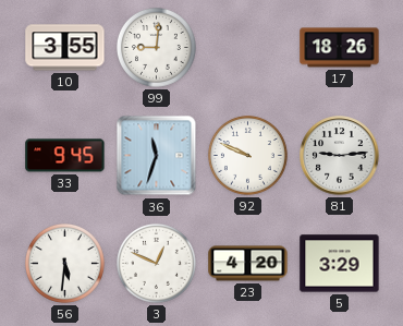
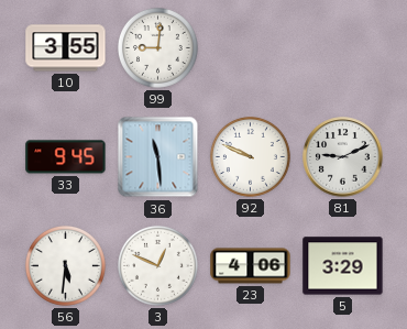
17: 18:26 -> none
36: 11:33 -> 11:29
81: 9:14 -> 9:11
23: 4:20 -> 4:06
